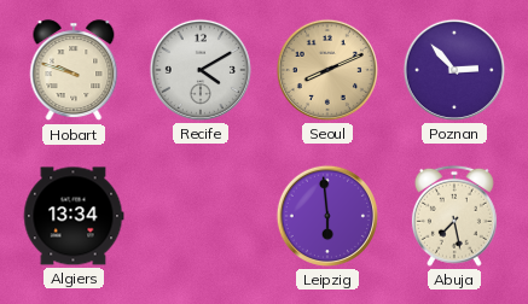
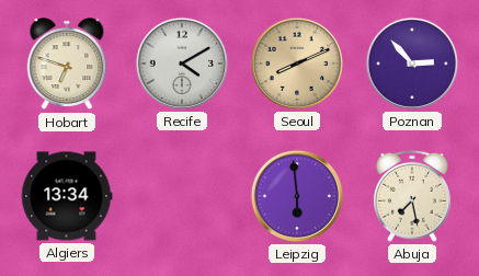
Hobart: 9:48 -> 6:48
